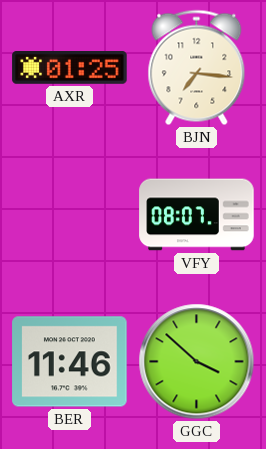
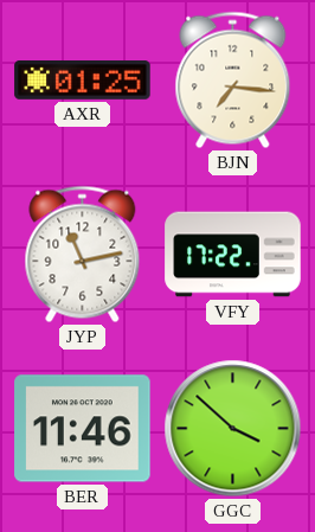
JYP: none -> 11:13
VFY: 08:07 -> 17:22
